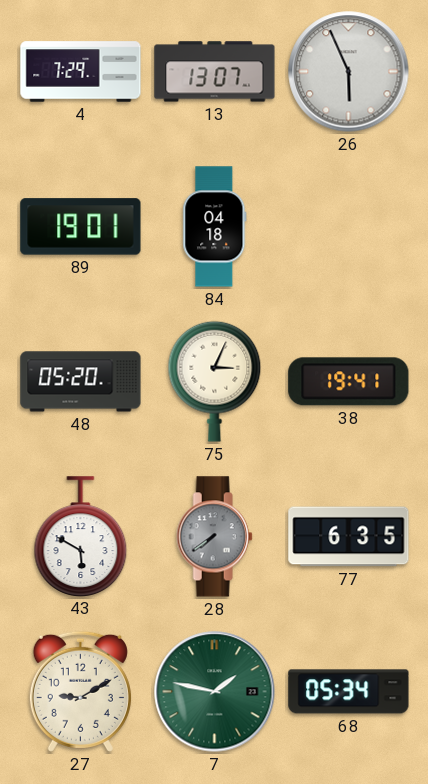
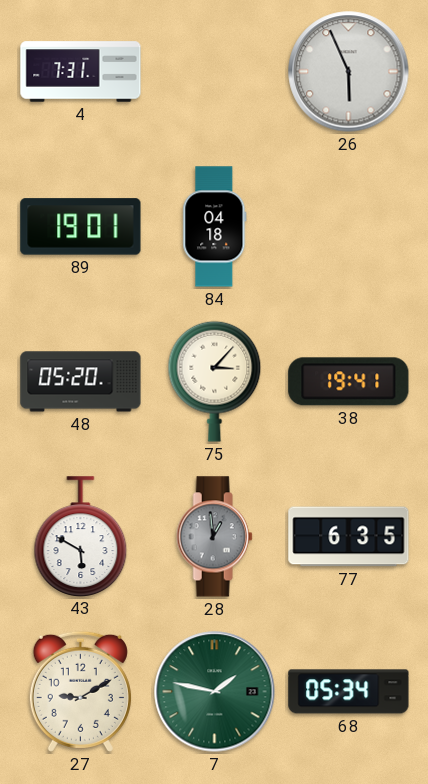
4: 7:29 -> 7:31
13: 13:07 -> none
75: 3:04 -> 3:07
28: 7:39 -> 12:59
